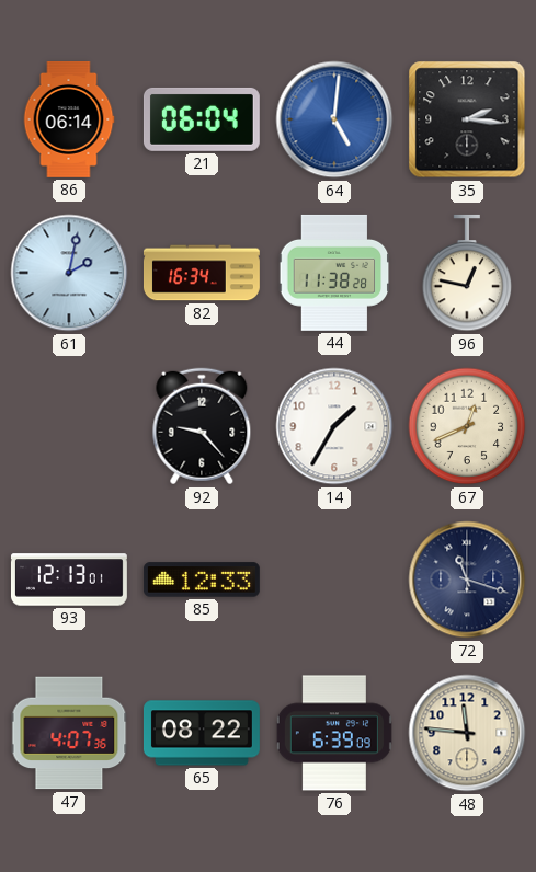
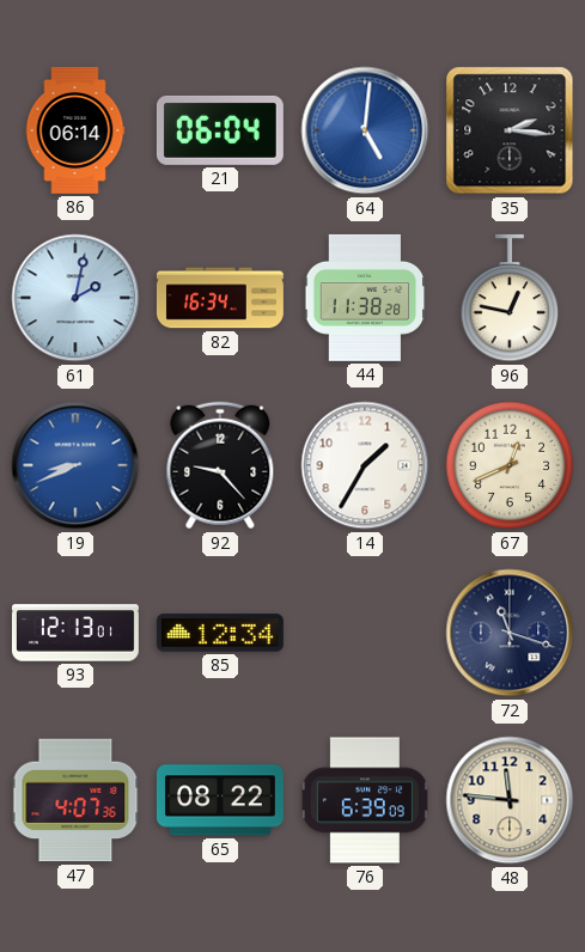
19: none -> 8:41
85: 12:33 -> 12:34
